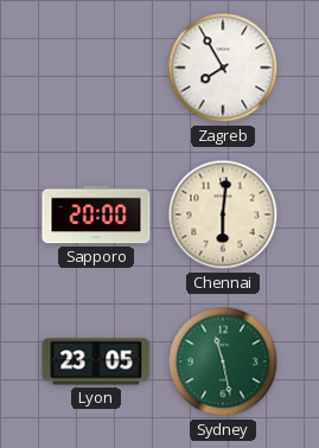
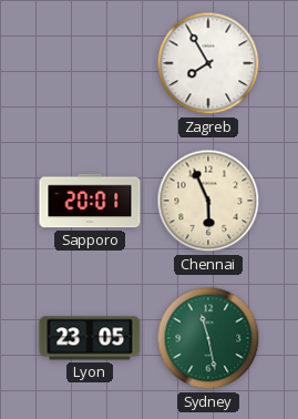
Sapporo: 20:00 -> 20:01
Chennai: 6:01 -> 5:56
